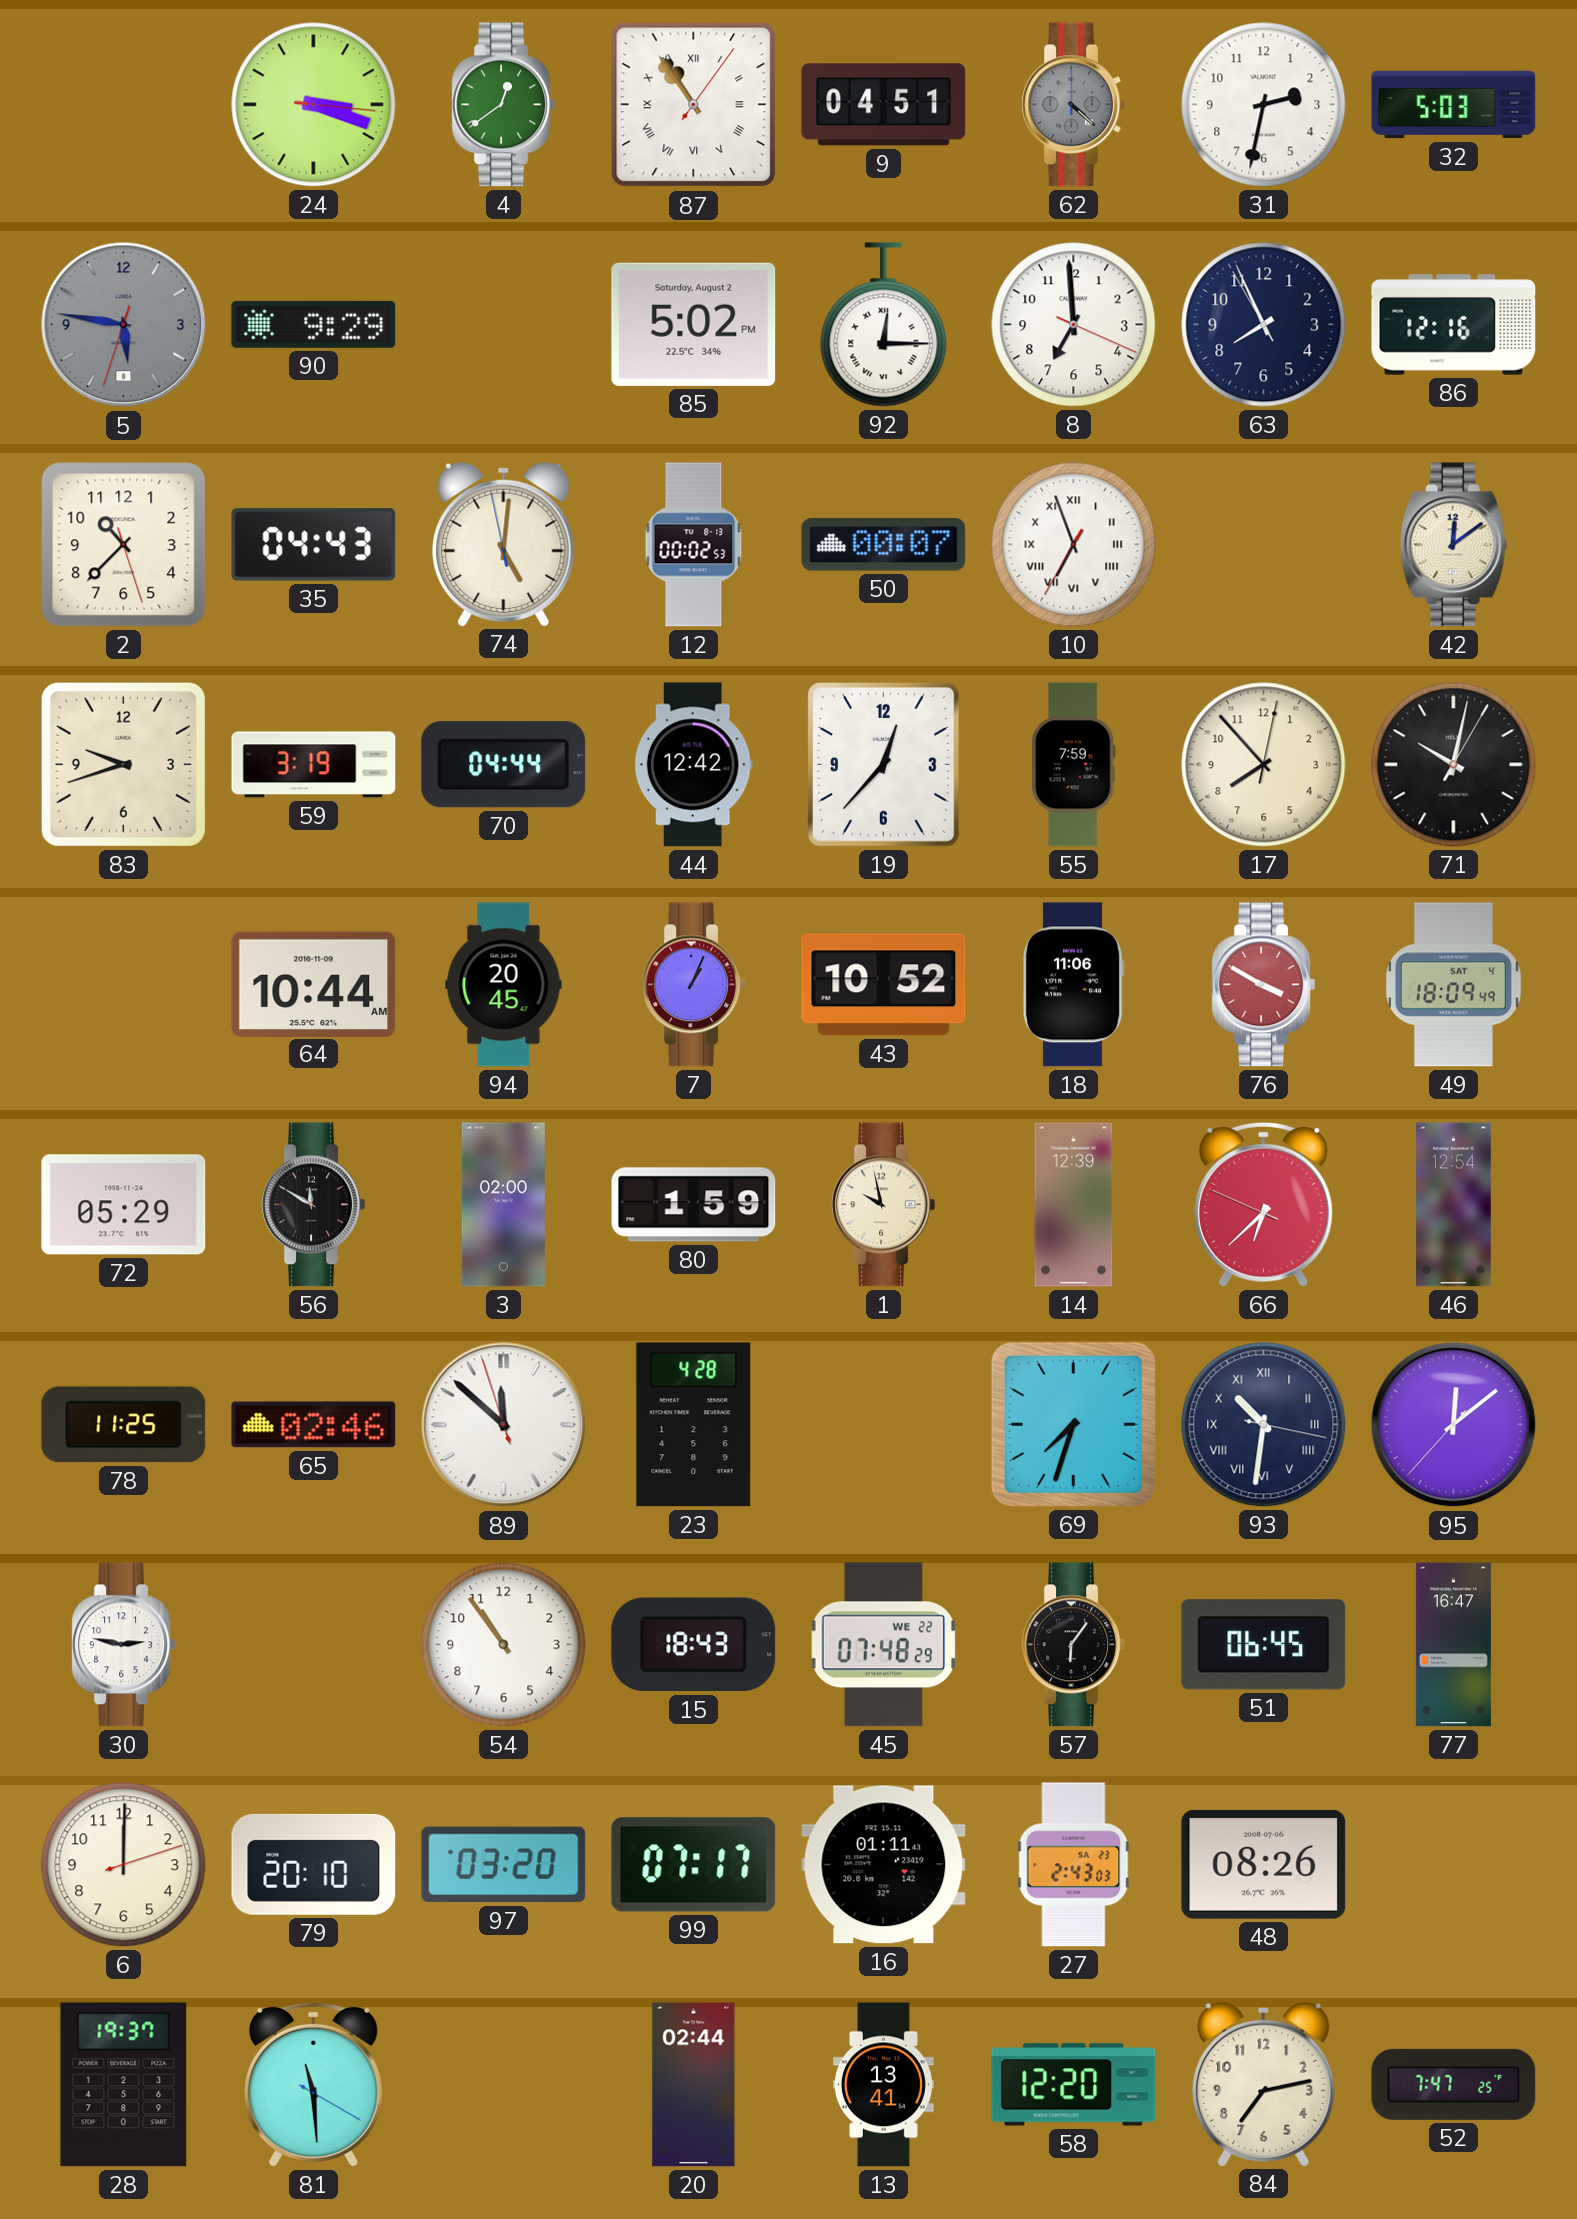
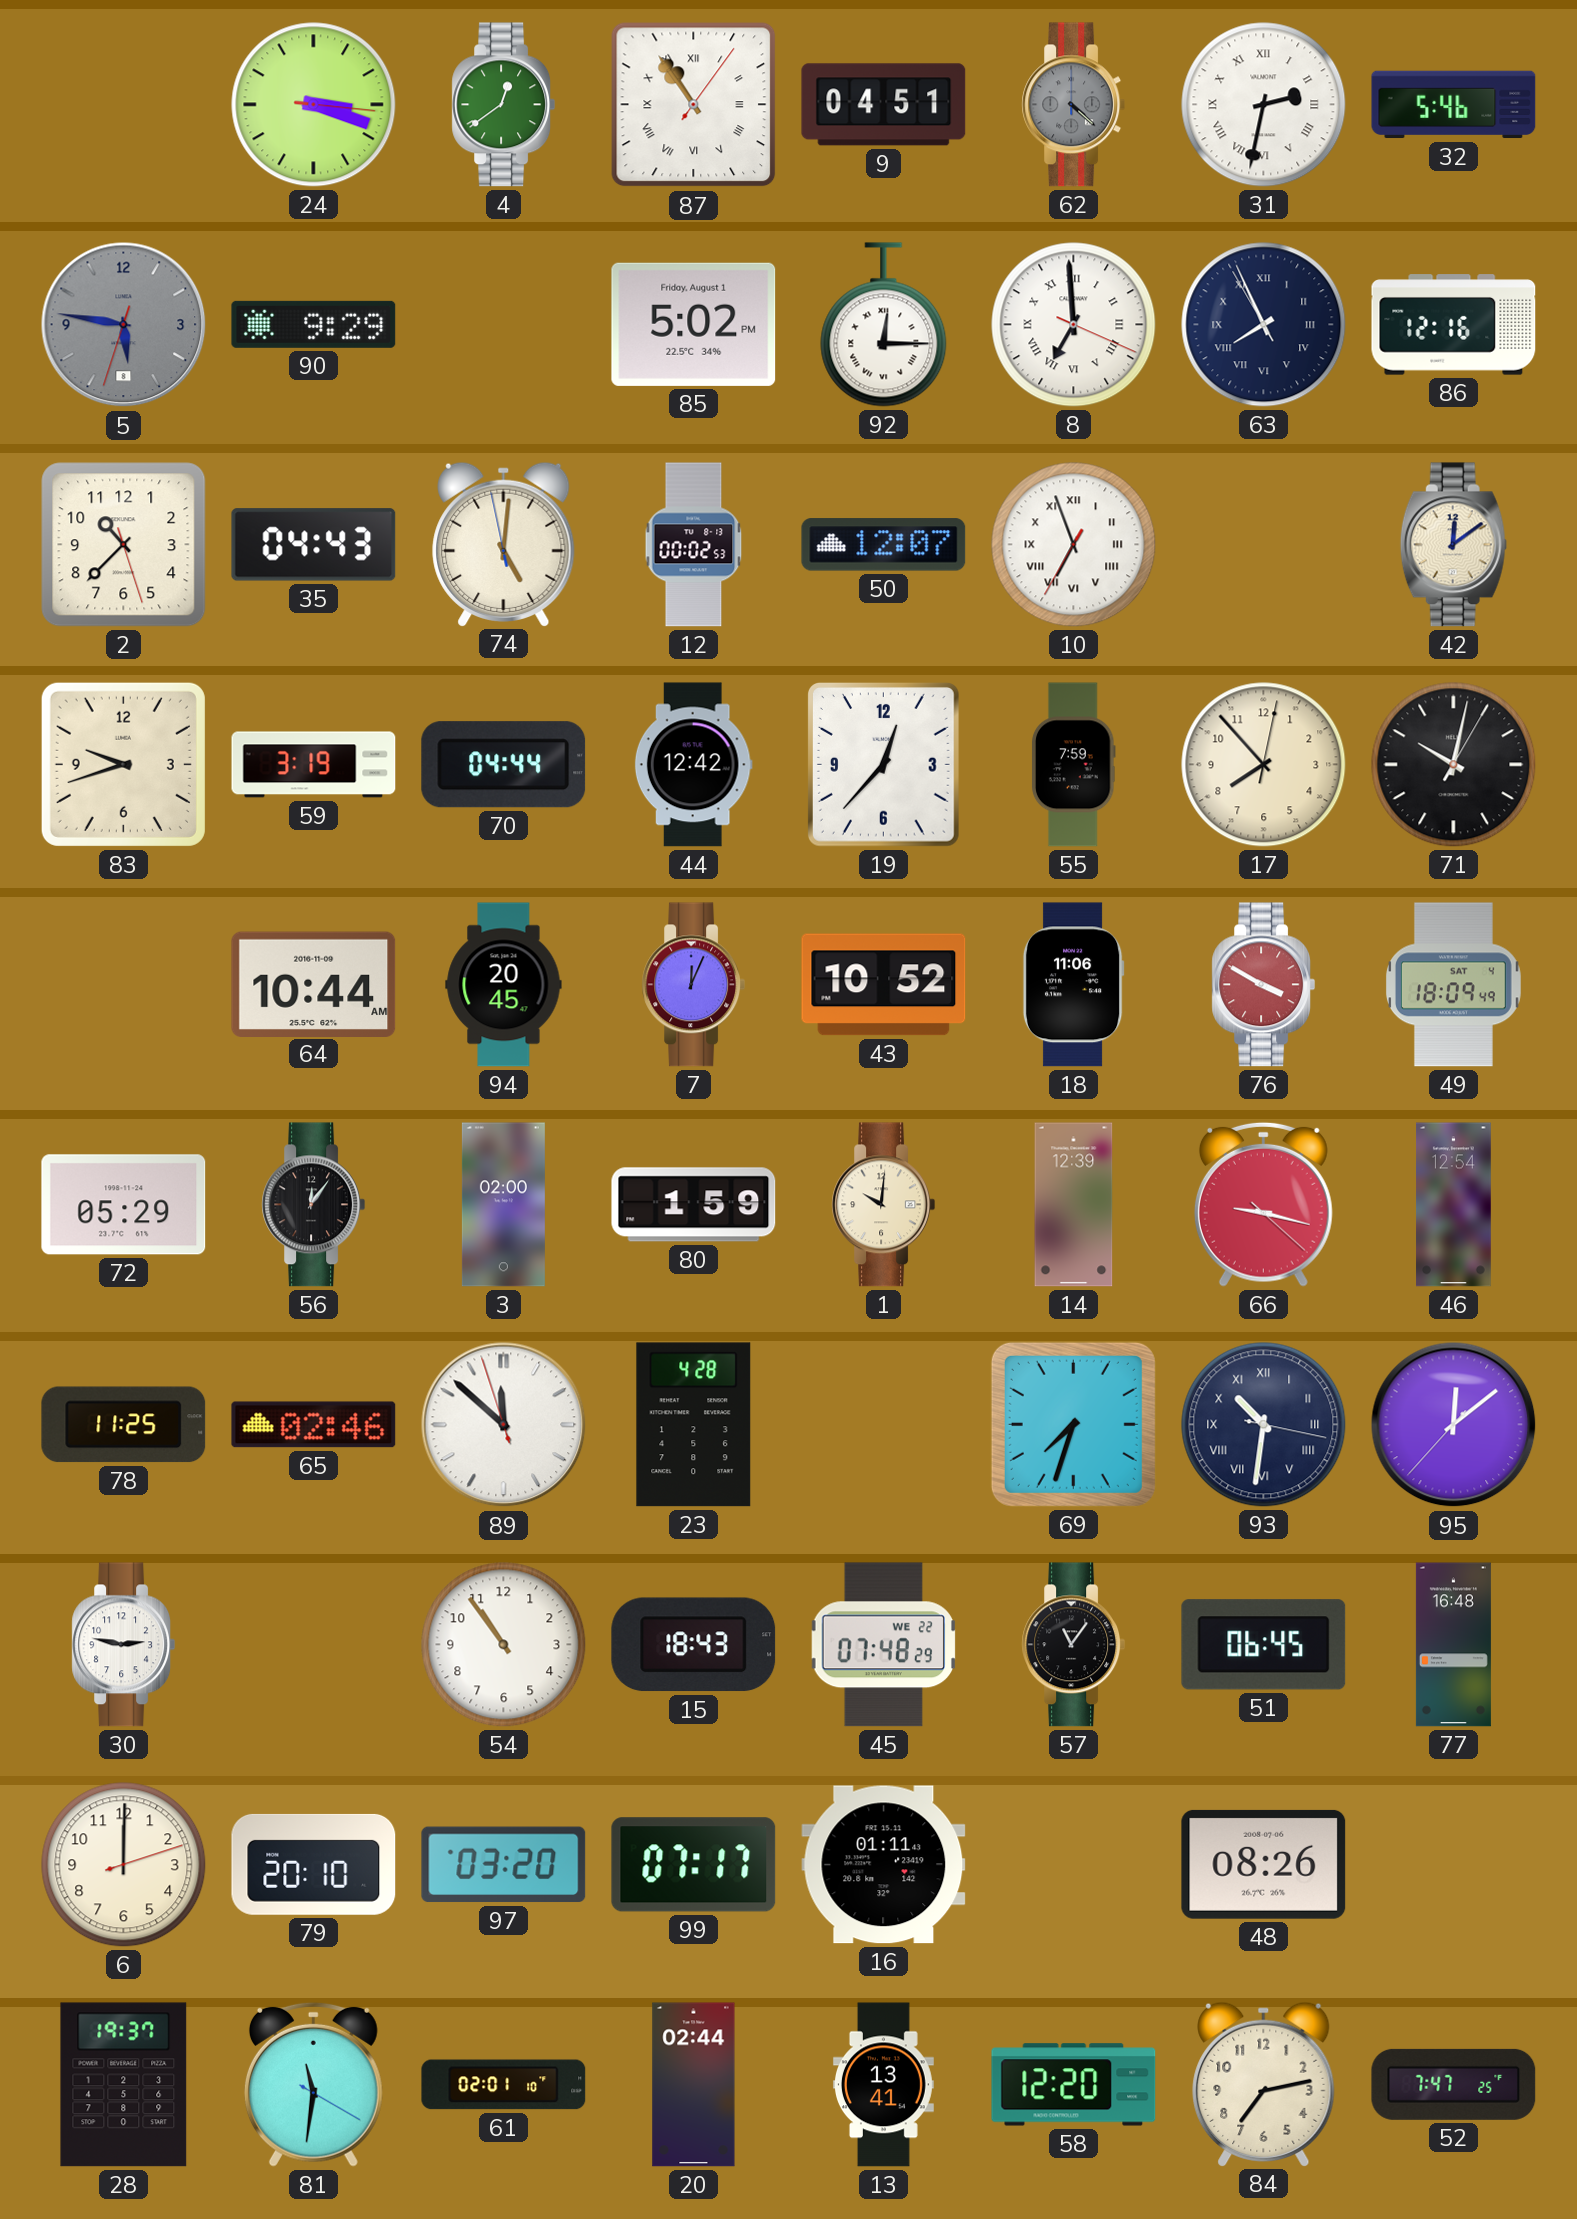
31 numerals: Arabic -> Roman
32: 5:03 -> 5:46
85 date: Saturday, August 2 -> Friday, August 1
8 numerals: Arabic -> Roman
63 numerals: Arabic -> Roman
50: 00:07 -> 12:07
7: 1:04 -> 12:04
56: 11:50 -> 12:06
1: 9:58 -> 10:01
66: 6:37 -> 9:17
57: 6:06 -> 11:06
77: 16:47 -> 16:48
27: 2:43 -> none
81: 11:29 -> 11:31
61: none -> 02:01
